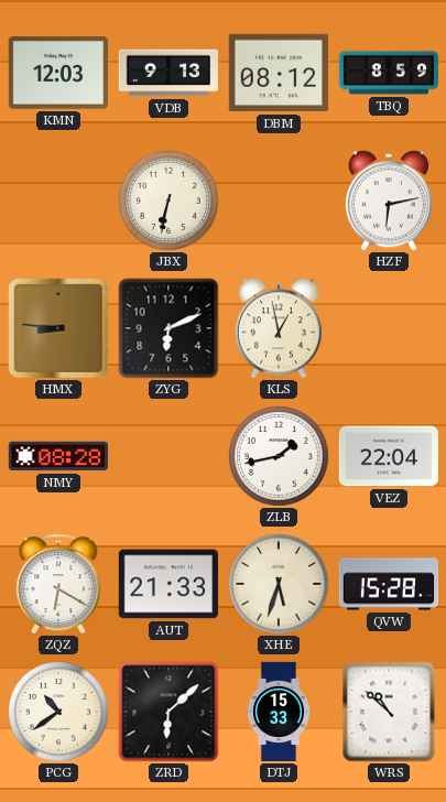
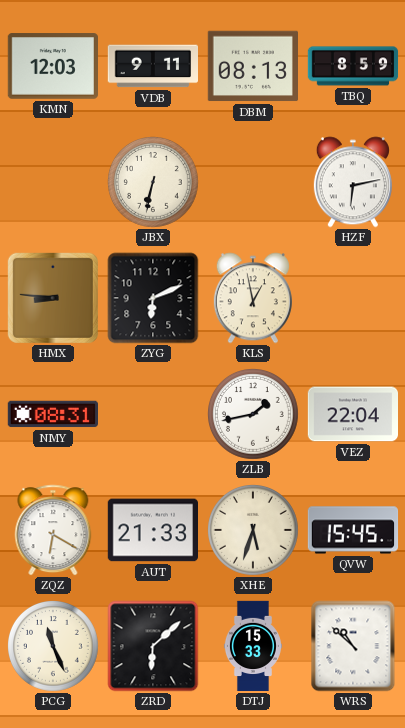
VDB: 9:13 -> 9:11
DBM: 08:12 -> 08:13
NMY: 08:28 -> 08:31
QVW: 15:28 -> 15:45
PCG: 10:39 -> 11:26
